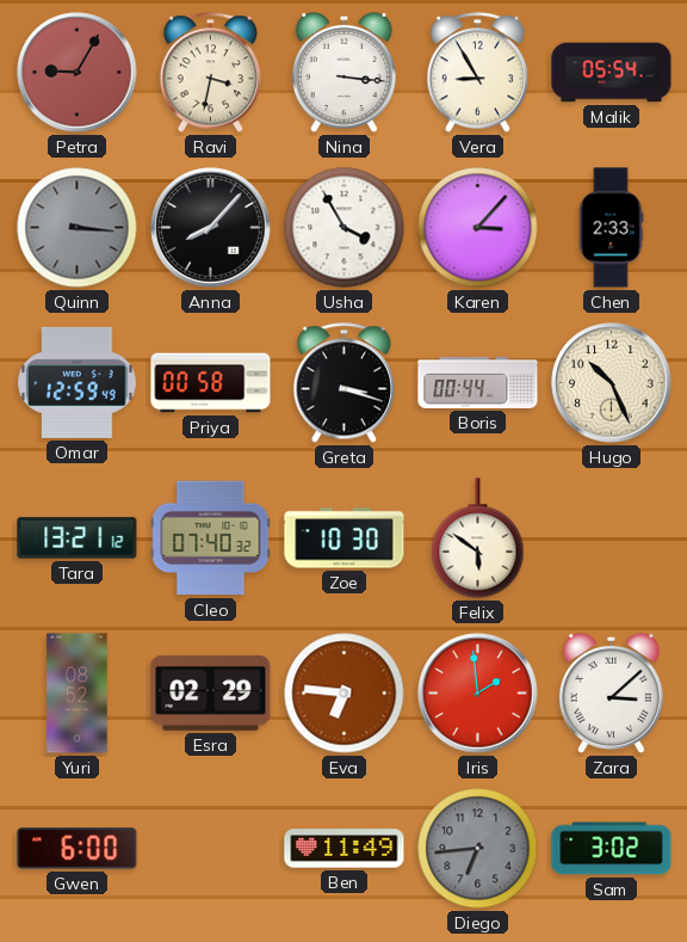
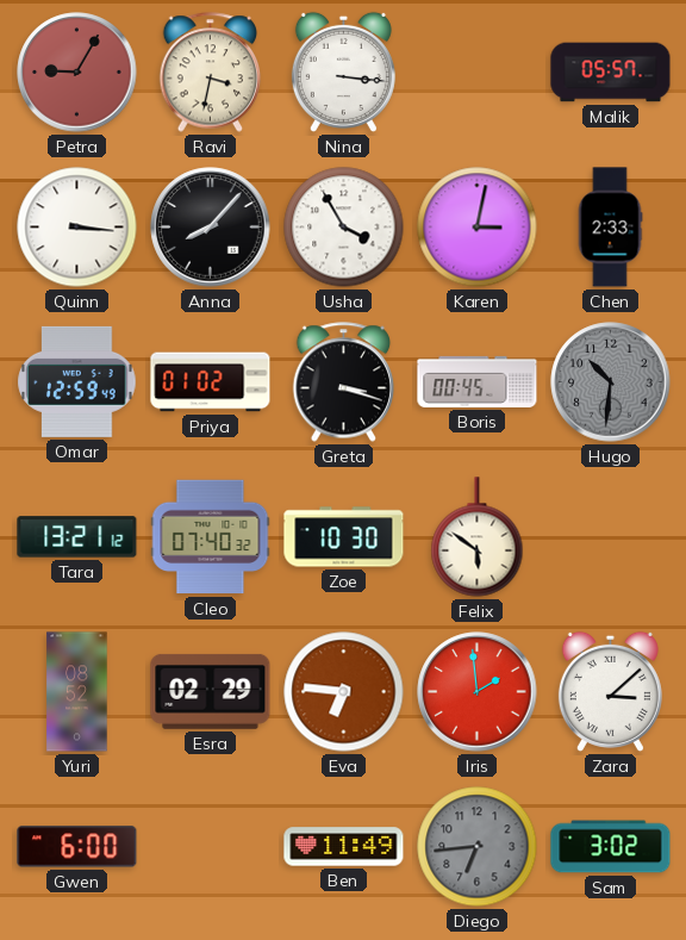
Vera: 8:55 -> none
Malik: 05:54 -> 05:57
Quinn dial: grey -> white
Karen: 3:07 -> 3:02
Priya: 00:58 -> 01:02
Boris: 00:44 -> 00:45
Hugo: 10:26 -> 10:31
Hugo dial: cream -> grey
